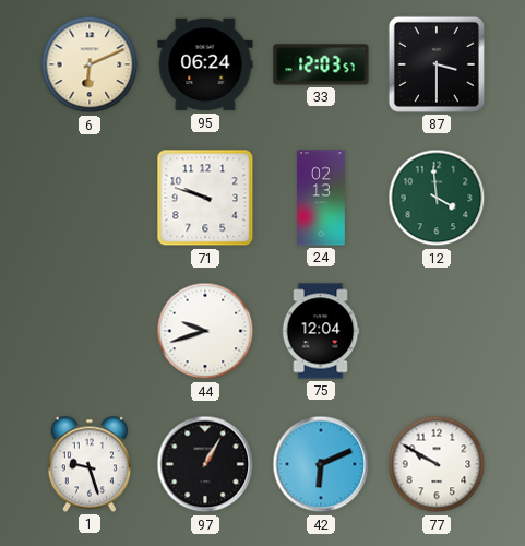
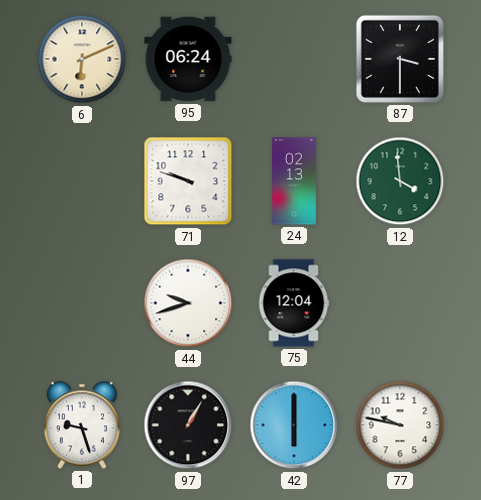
33: 12:03 -> none
42: 6:11 -> 6:00
77: 9:50 -> 9:47
